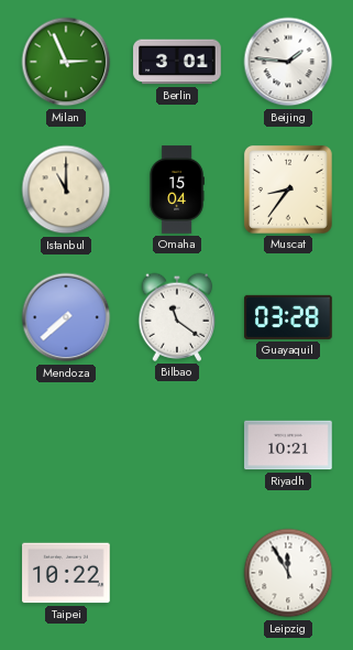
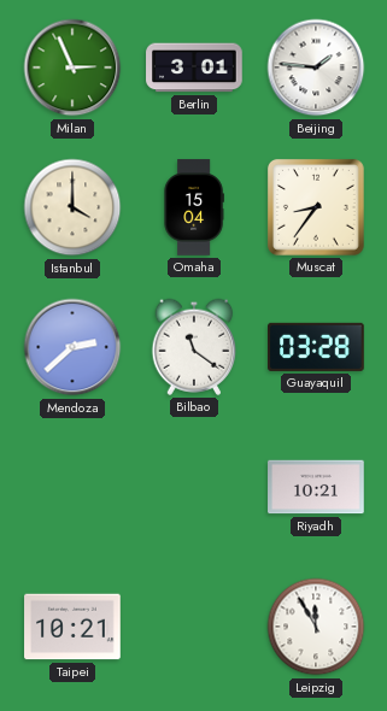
Istanbul: 11:00 -> 4:00
Mendoza: 7:38 -> 2:38
Taipei: 10:22 -> 10:21
